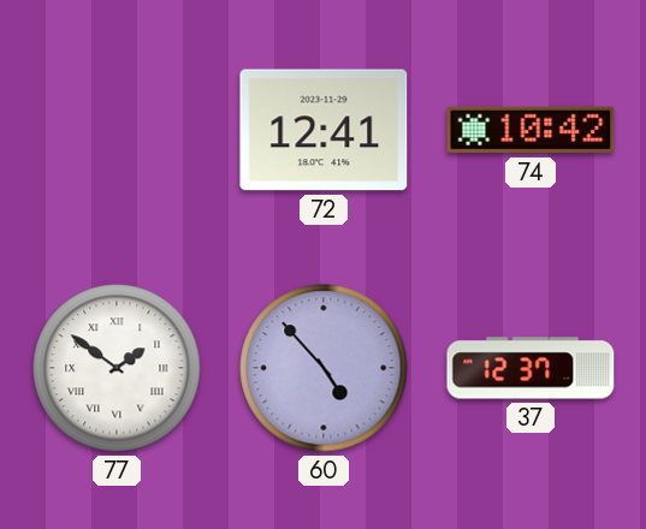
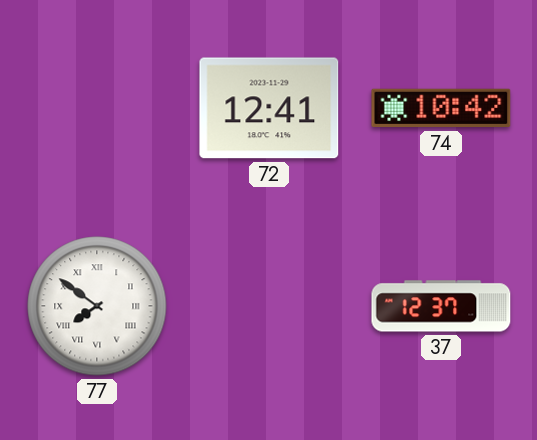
77: 1:51 -> 7:51
60: 4:53 -> none
